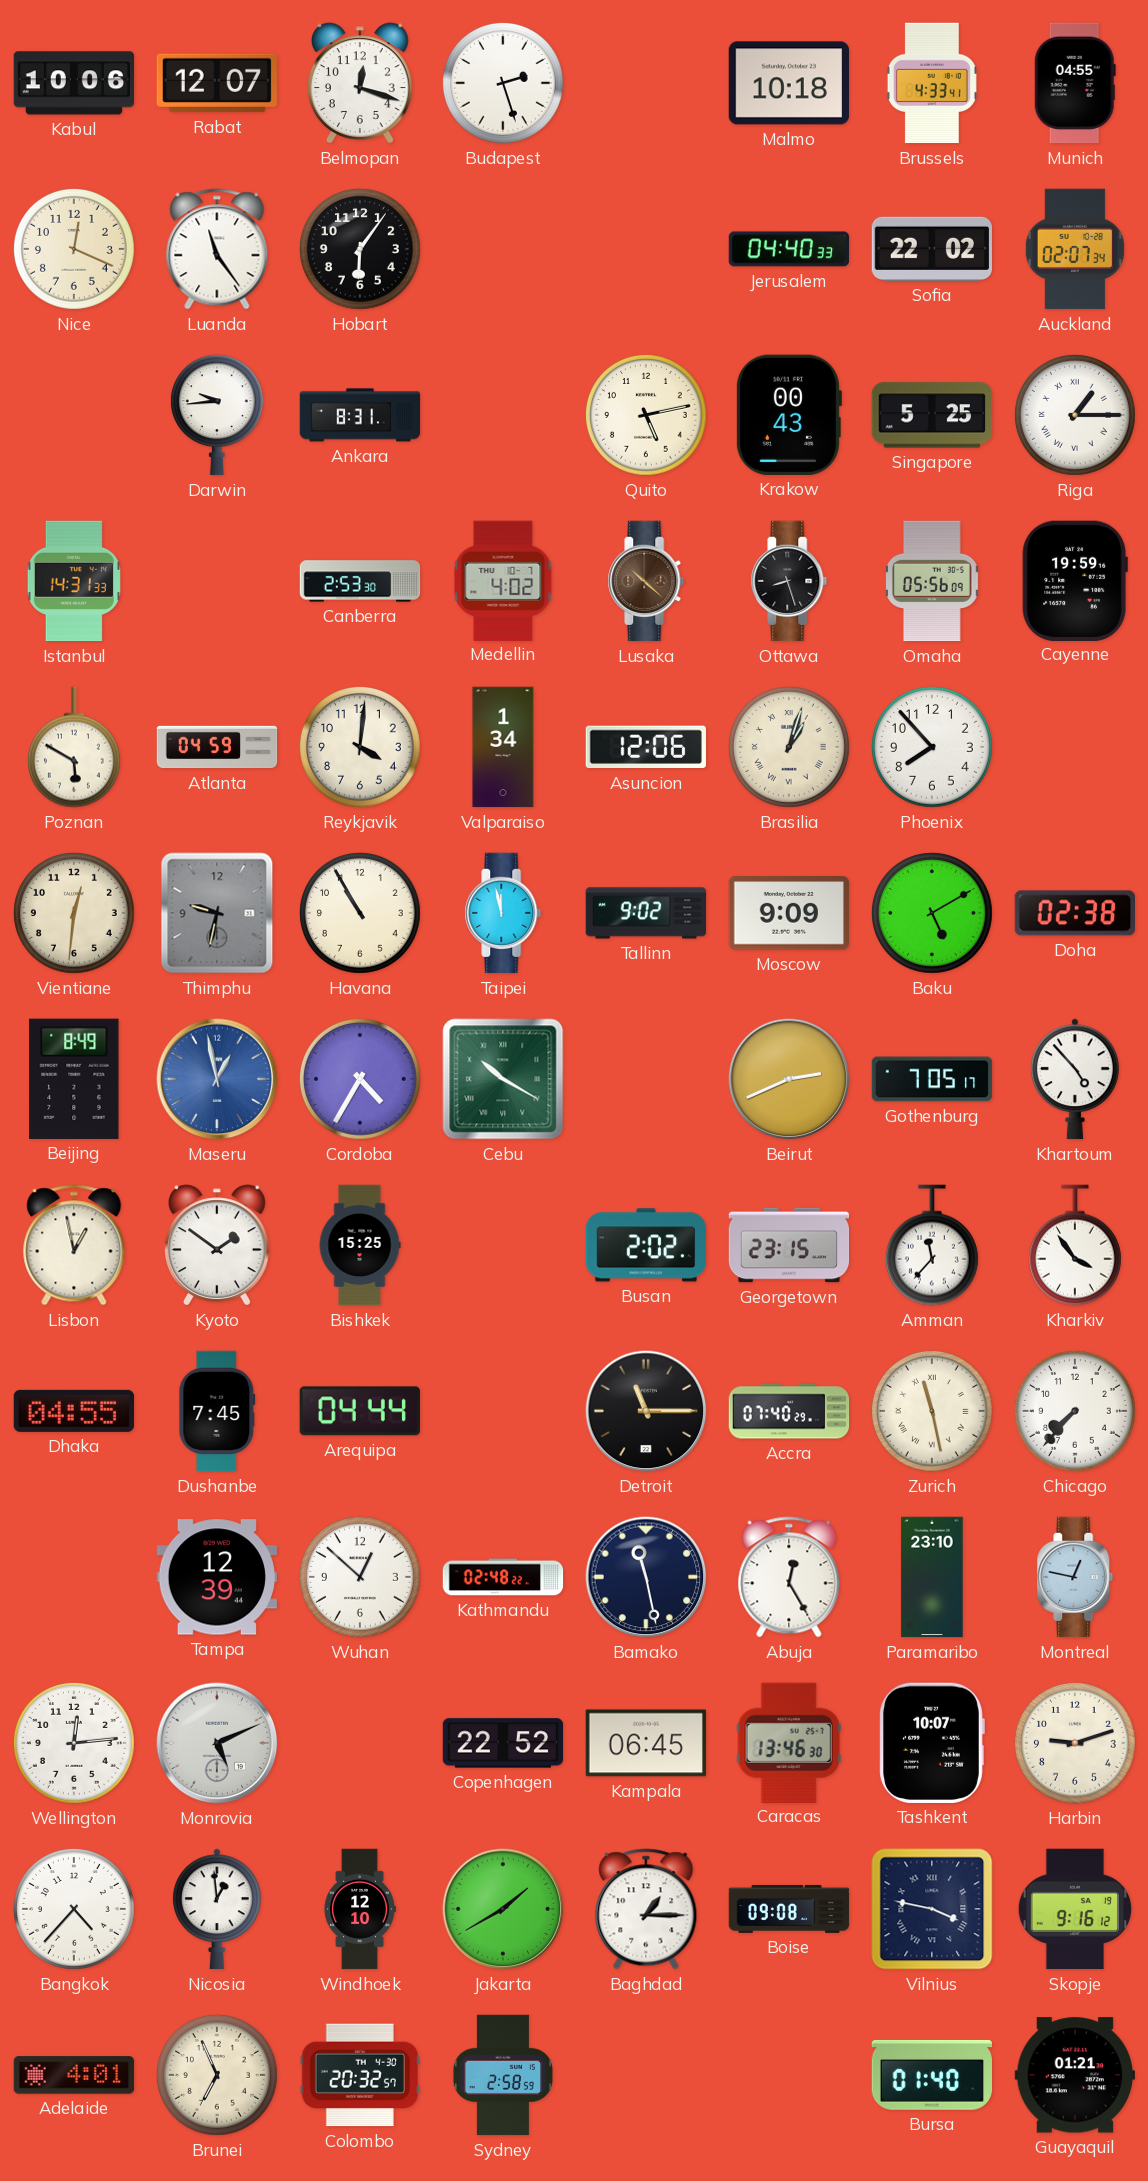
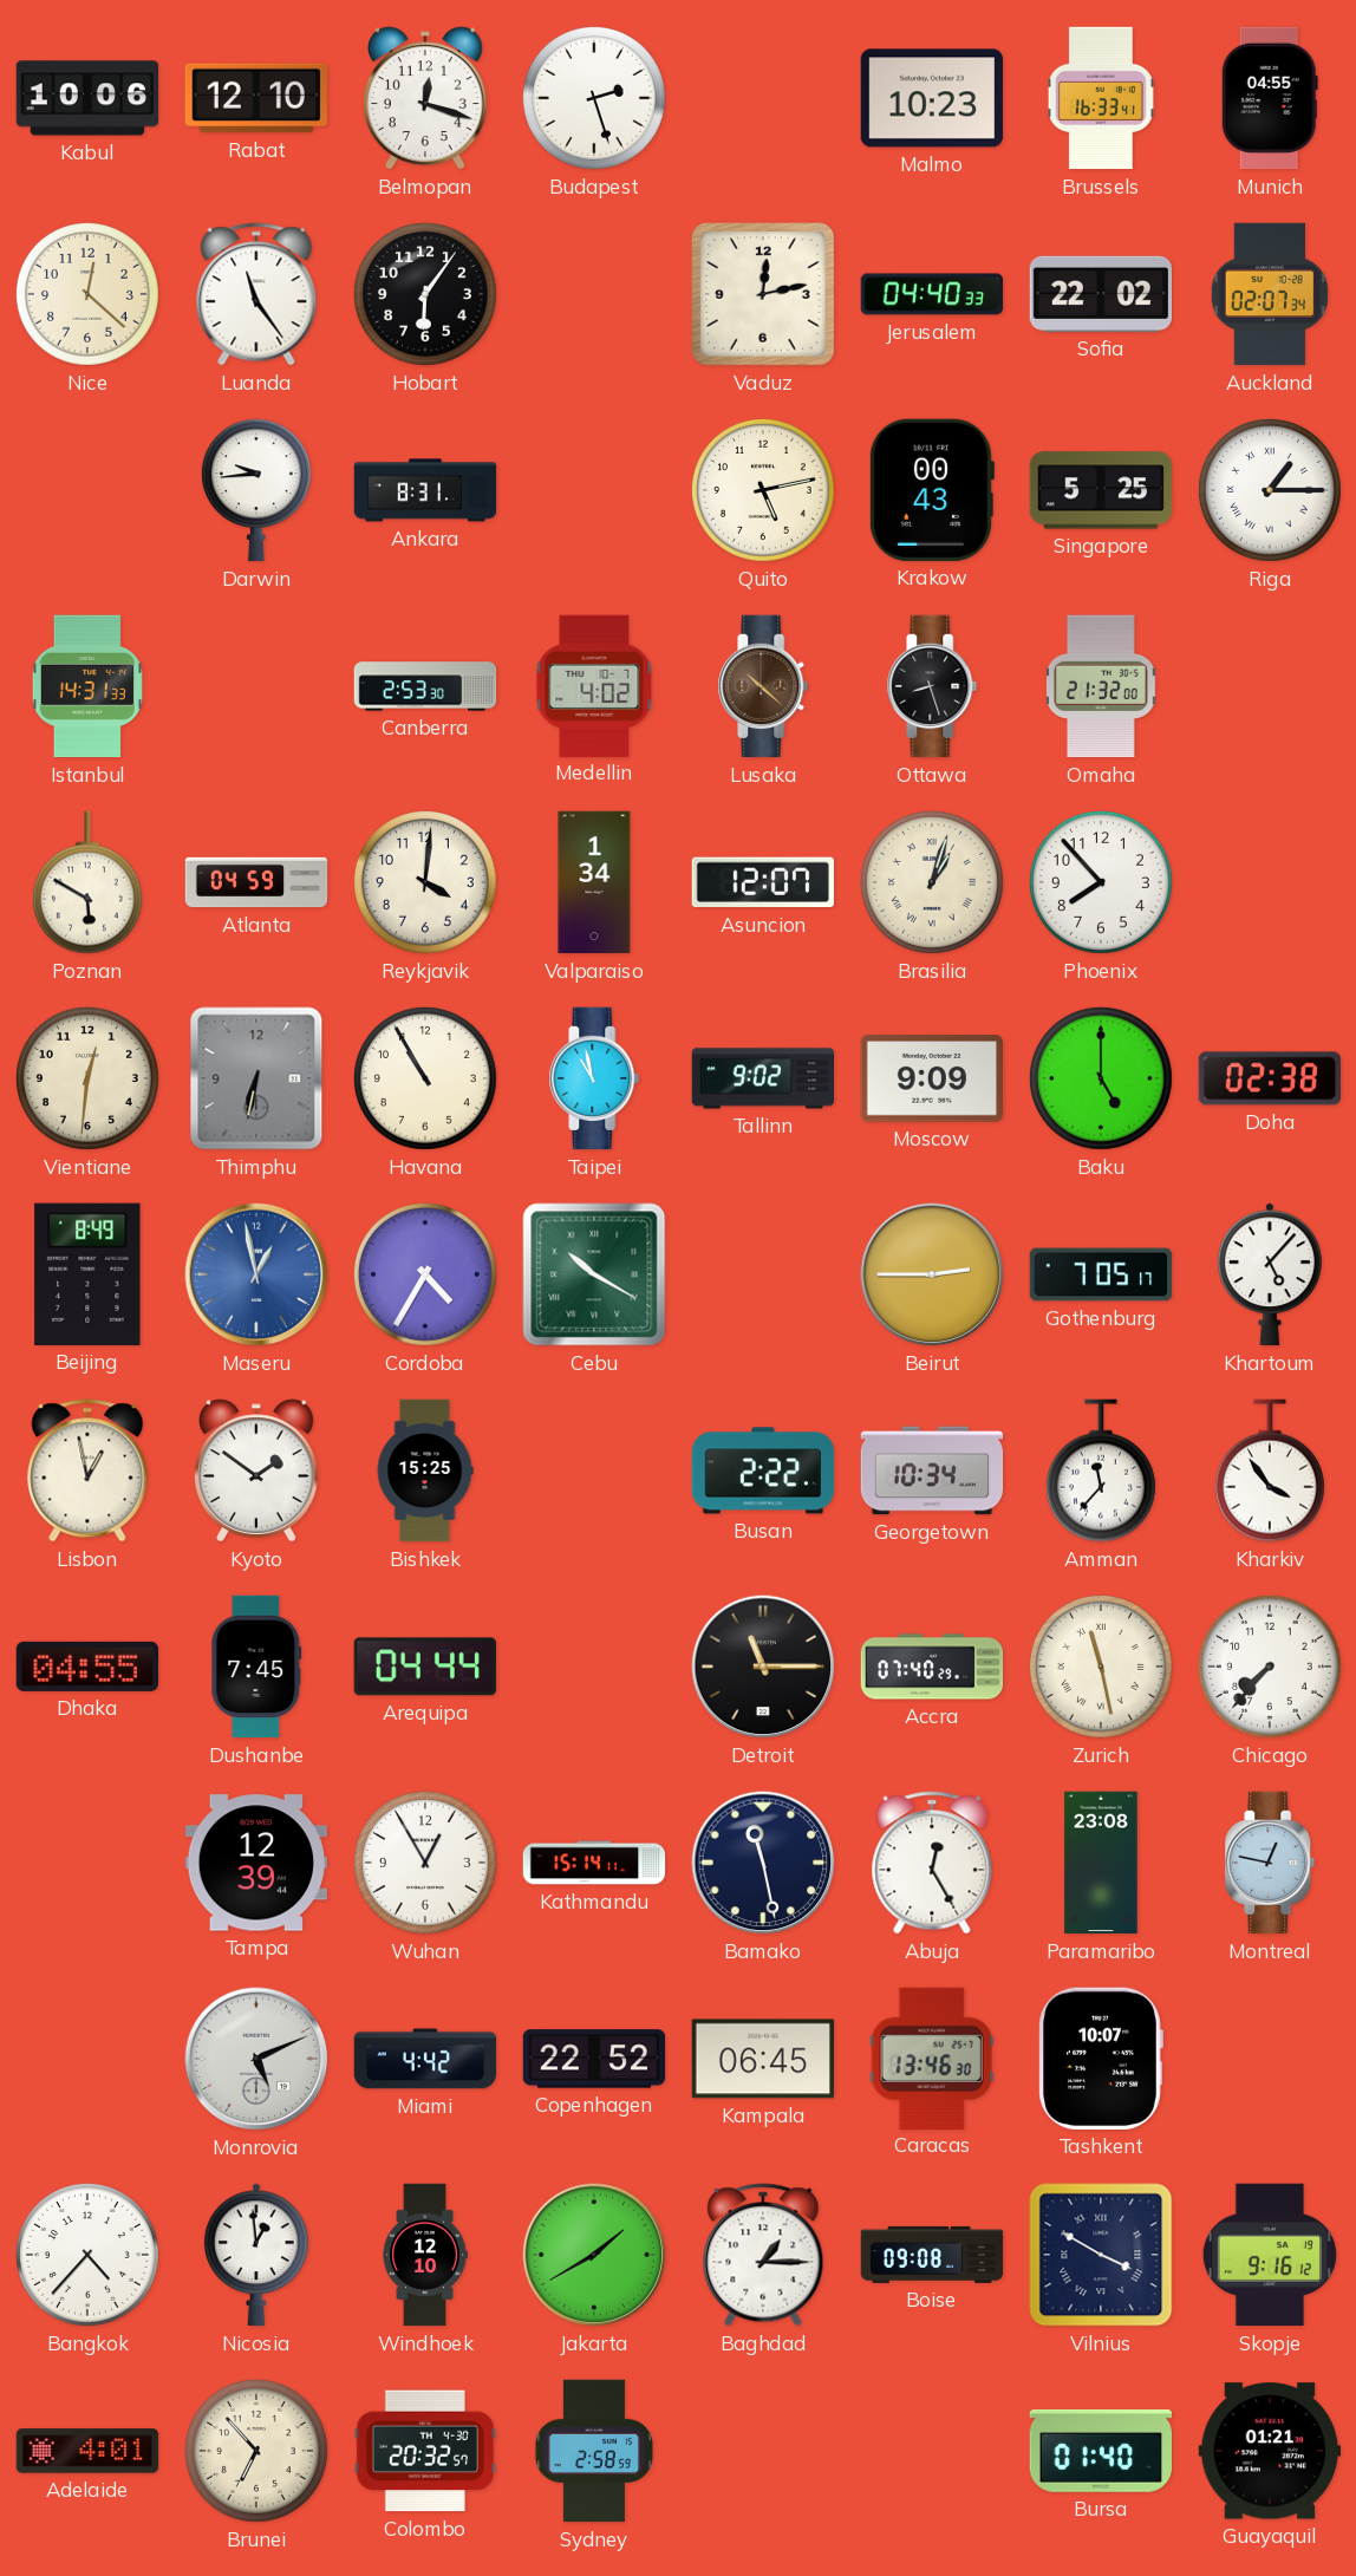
Rabat: 12:07 -> 12:10
Malmo: 10:18 -> 10:23
Brussels: 4:33 -> 16:33
Nice: 12:19 -> 12:22
Vaduz: none -> 12:13
Omaha: 05:56 -> 21:32
Cayenne: 19:59 -> none
Asuncion: 12:06 -> 12:07
Thimphu: 9:32 -> 6:32
Taipei: 11:58 -> 10:58
Baku: 5:10 -> 5:00
Beirut: 2:41 -> 2:45
Khartoum: 4:53 -> 5:07
Busan: 2:02 -> 2:22
Georgetown: 23:15 -> 10:34
Wuhan: 12:52 -> 12:55
Kathmandu: 02:48 -> 15:14
Paramaribo: 23:10 -> 23:08
Wellington: 12:14 -> none
Miami: none -> 4:42
Harbin: 9:12 -> none
Vilnius: 3:47 -> 3:50
Brunei: 6:56 -> 6:53
